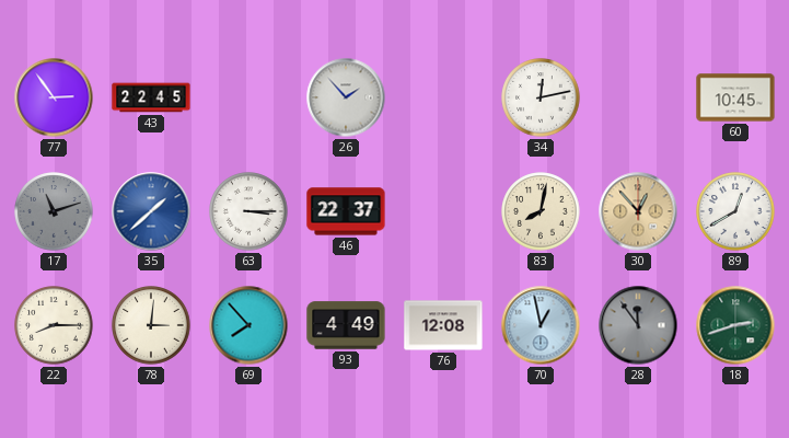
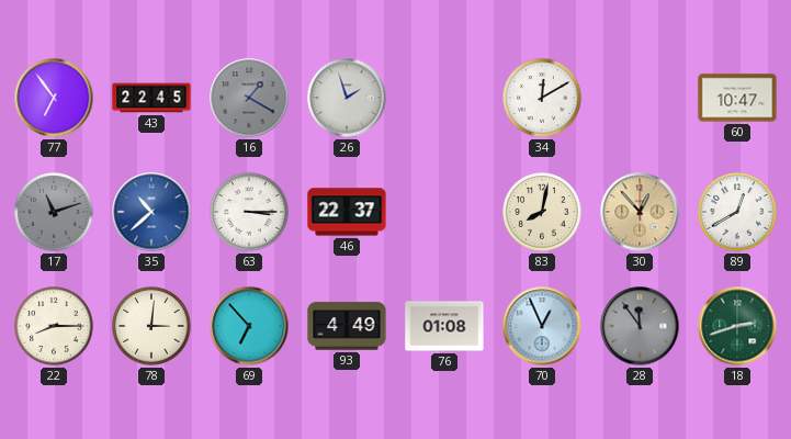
77: 2:54 -> 6:54
16: none -> 1:20
26: 1:53 -> 1:57
34: 12:13 -> 12:10
60: 10:45 -> 10:47
35: 1:38 -> 10:38
69: 7:53 -> 6:53
76: 12:08 -> 01:08
70: 12:58 -> 12:56
